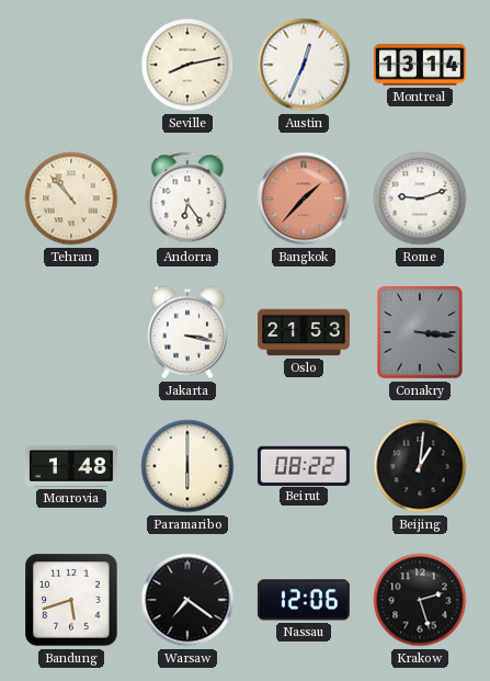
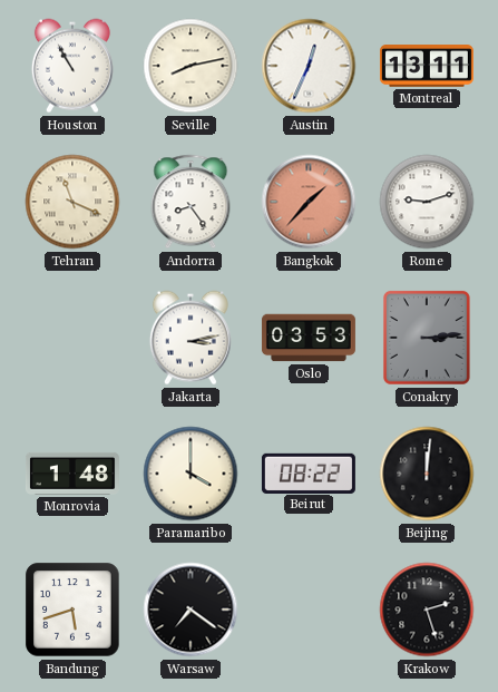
Houston: none -> 10:55
Montreal: 13:14 -> 13:11
Tehran: 10:53 -> 11:19
Andorra: 6:24 -> 8:24
Jakarta: 3:17 -> 3:13
Oslo: 21:53 -> 03:53
Conakry: 3:16 -> 3:14
Paramaribo: 6:00 -> 4:00
Beijing: 1:01 -> 12:01
Nassau: 12:06 -> none
